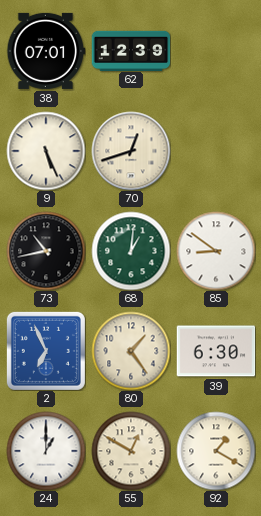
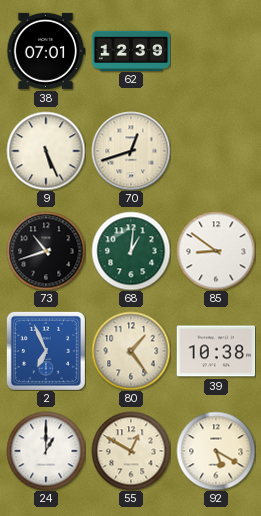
73: 10:43 -> 10:42
39: 6:30 -> 10:38
92: 1:20 -> 5:20
